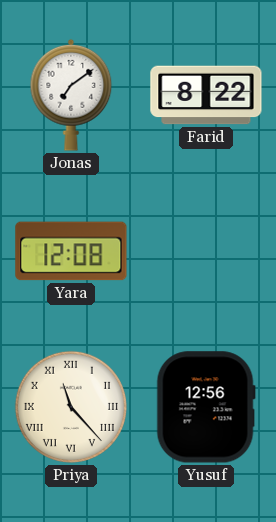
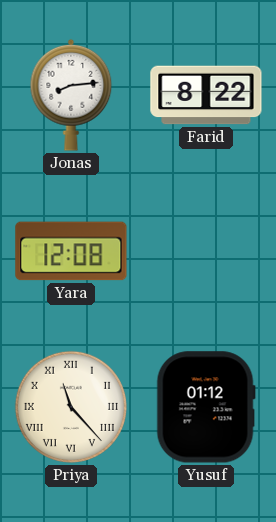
Jonas: 7:09 -> 8:14
Yusuf: 12:56 -> 01:12
